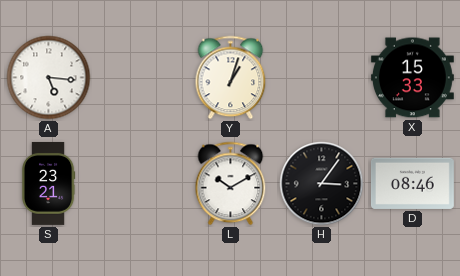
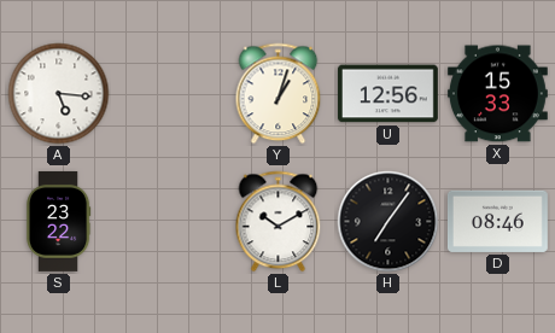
U: none -> 12:56
S: 23:21 -> 23:22
H: 3:06 -> 7:06
